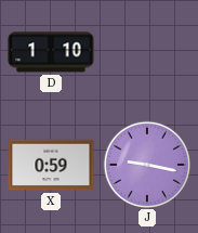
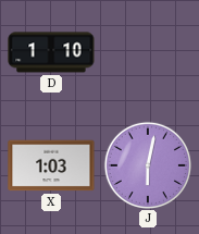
X: 0:59 -> 1:03
J: 9:17 -> 6:02
